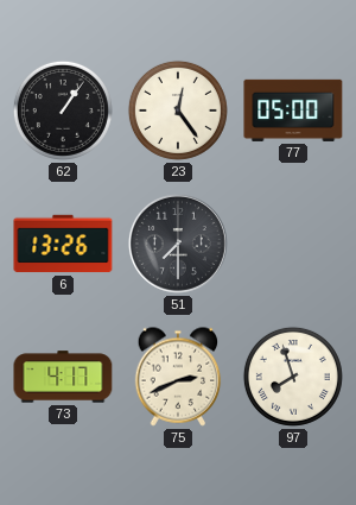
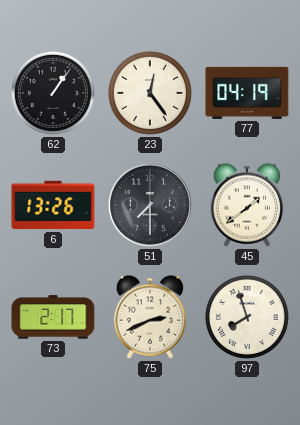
77: 05:00 -> 04:19
45: none -> 1:39
73: 4:17 -> 2:17
